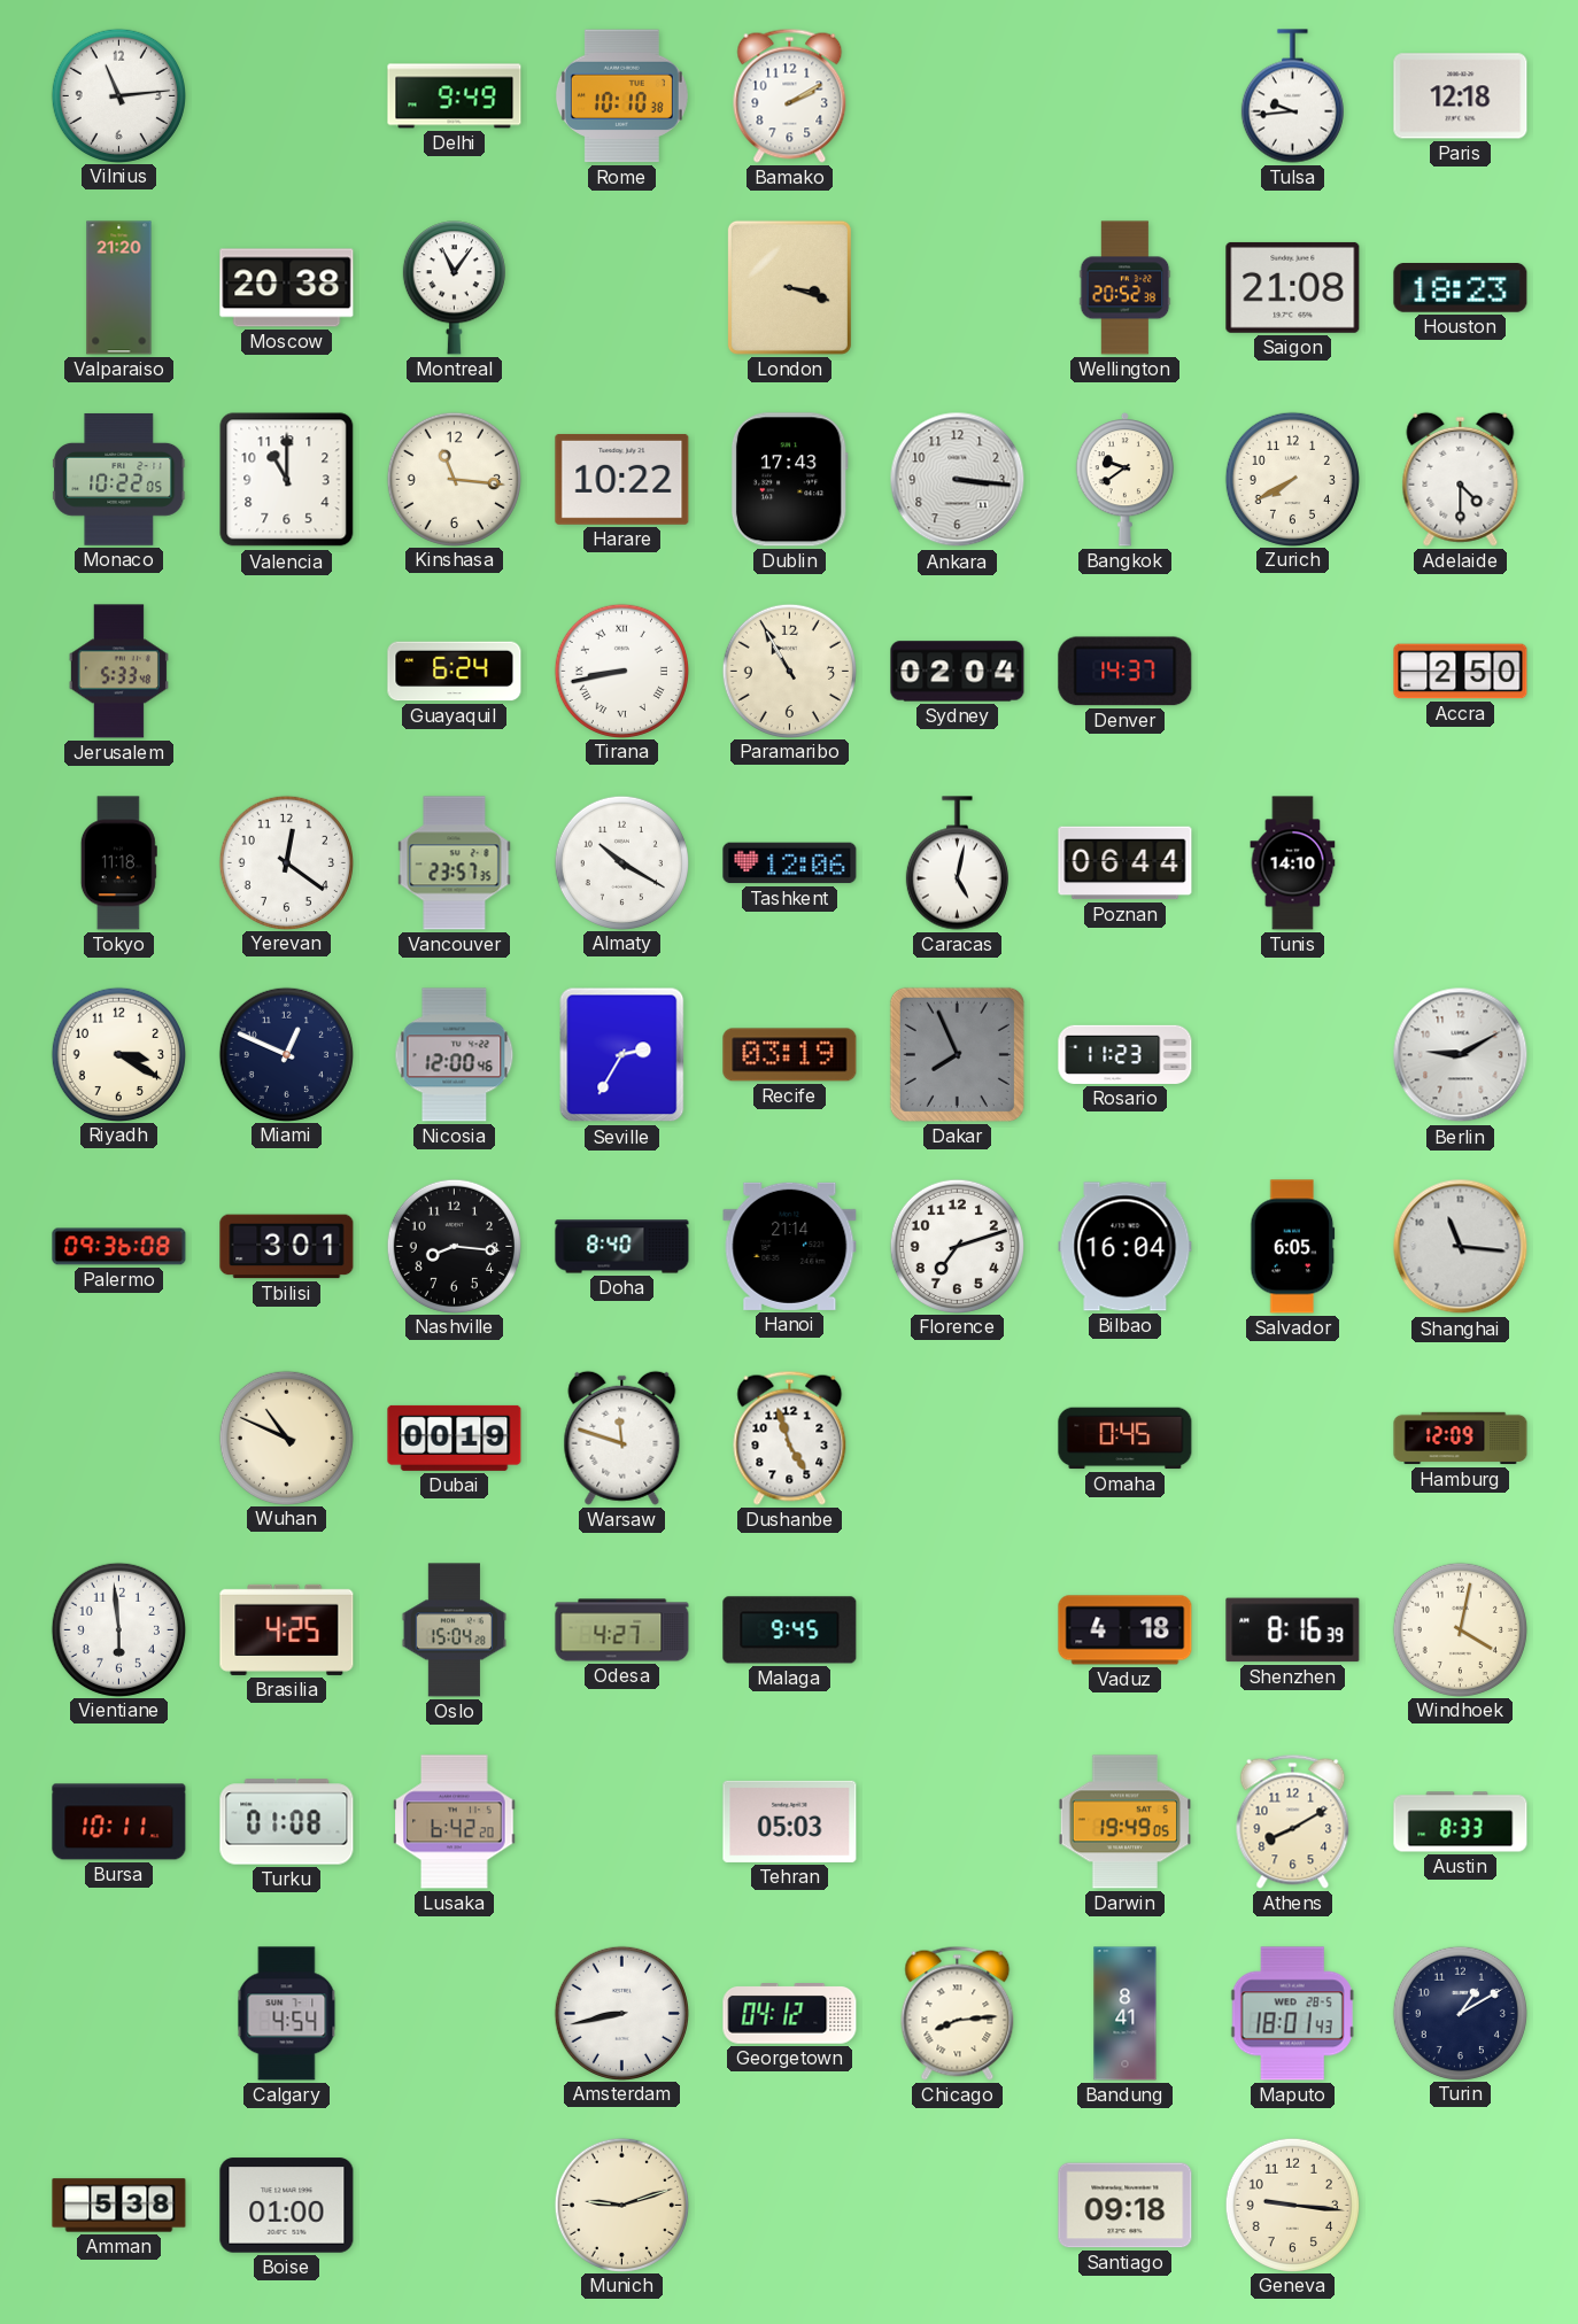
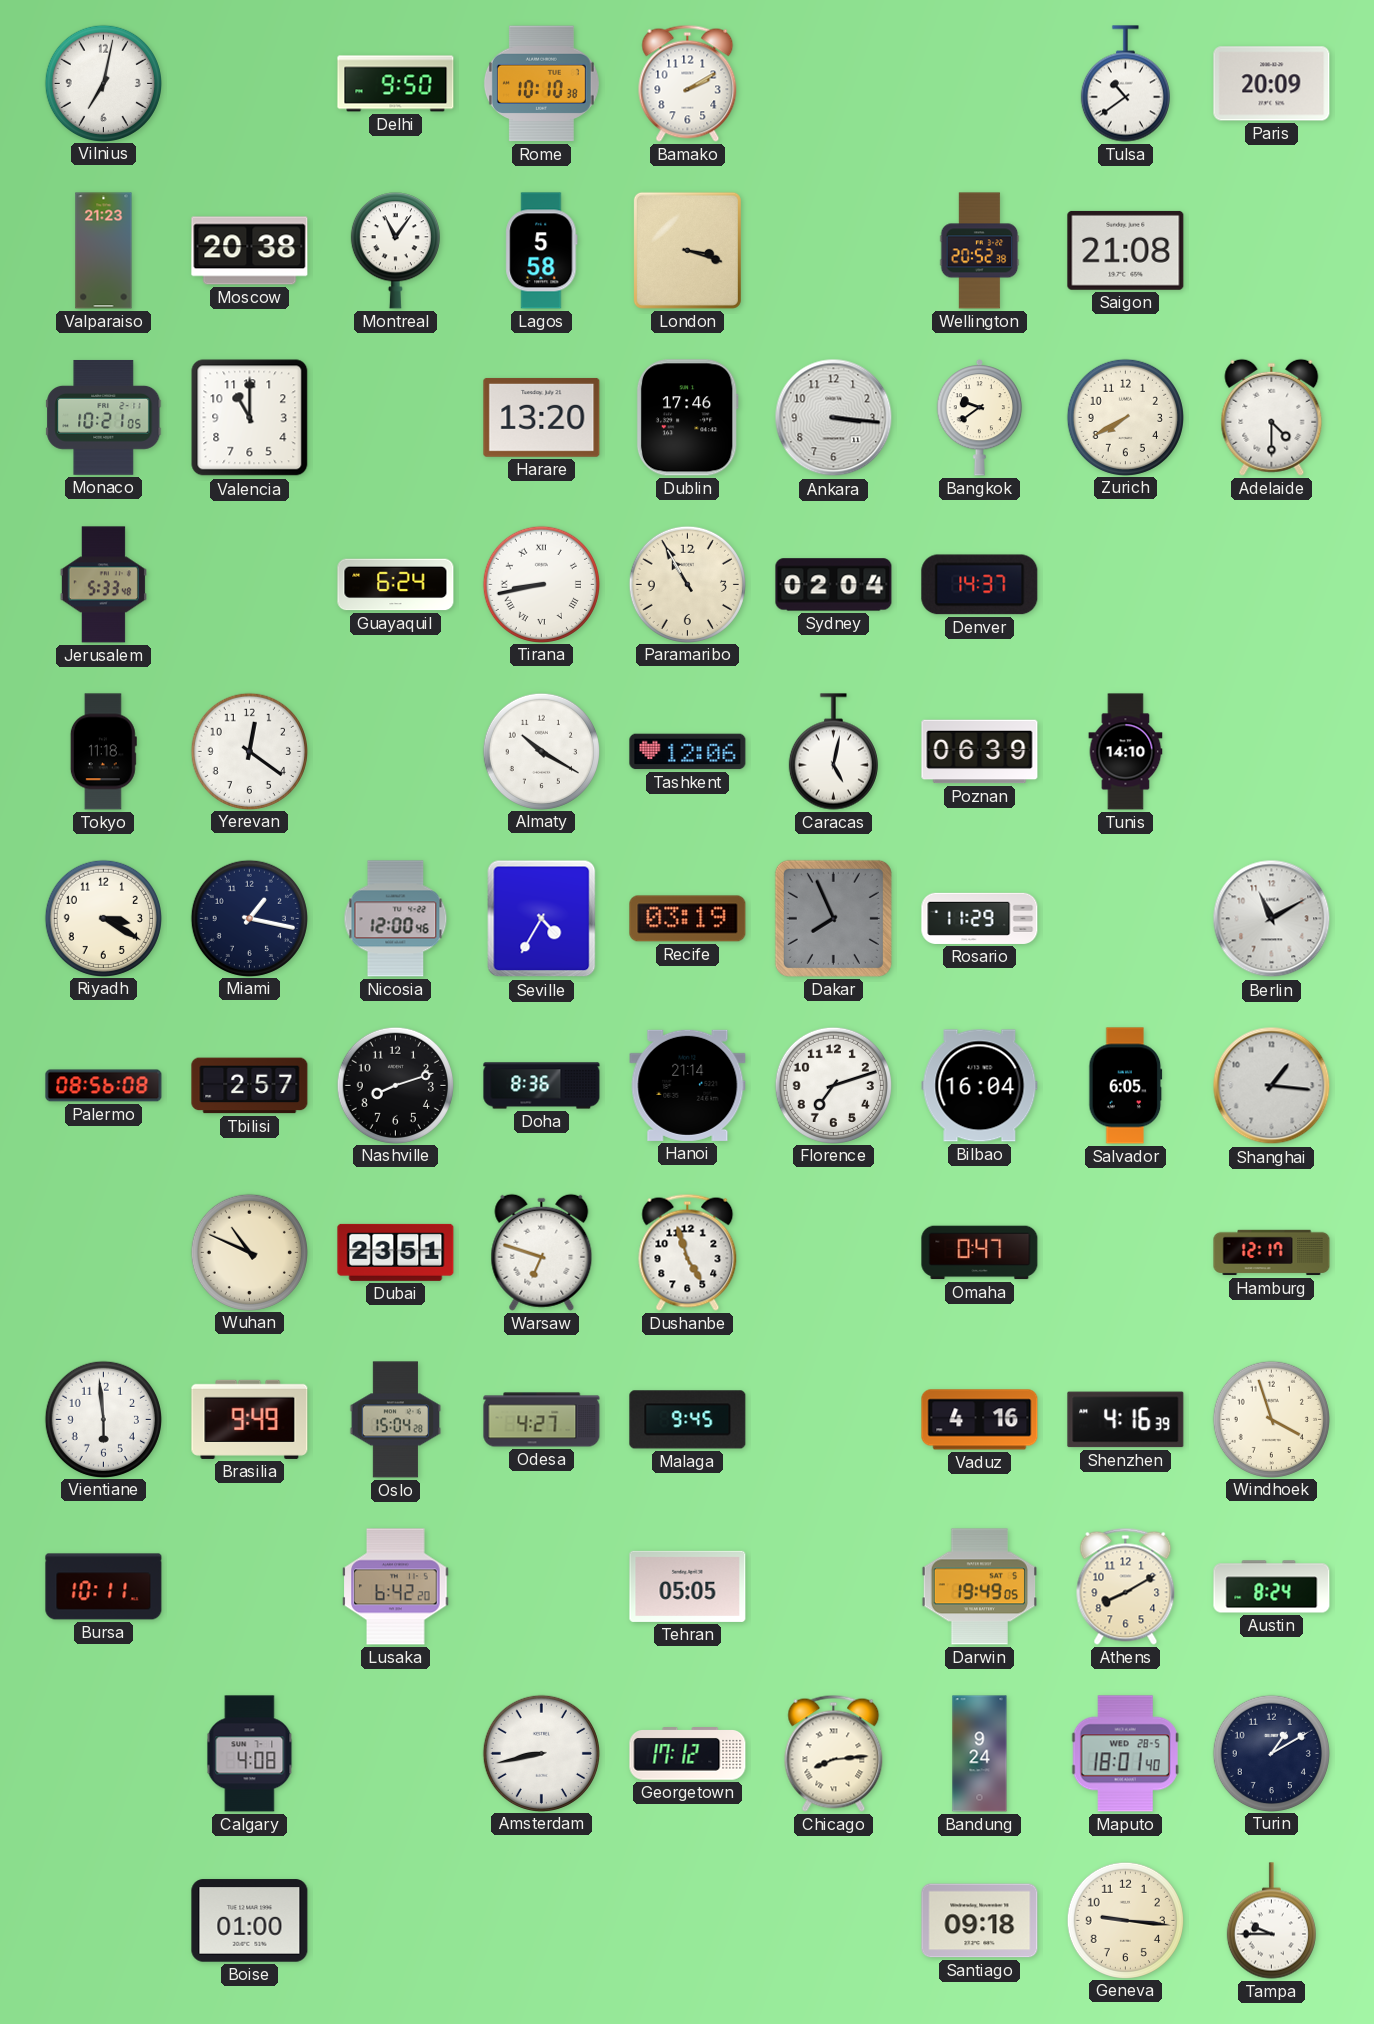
Vilnius: 11:14 -> 7:02
Delhi: 9:49 -> 9:50
Tulsa: 9:44 -> 10:39
Paris: 12:18 -> 20:09
Valparaiso: 21:20 -> 21:23
Lagos: none -> 5:58
Houston: 18:23 -> none
Monaco: 10:22 -> 10:21
Kinshasa: 11:16 -> none
Harare: 10:22 -> 13:20
Dublin: 17:43 -> 17:46
Accra: 2:50 -> none
Vancouver: 23:57 -> none
Poznan: 06:44 -> 06:39
Miami: 12:49 -> 1:17
Seville: 2:35 -> 4:35
Rosario: 11:23 -> 11:29
Berlin: 9:10 -> 11:10
Palermo: 09:36 -> 08:56
Tbilisi: 3:01 -> 2:57
Nashville: 8:16 -> 8:12
Doha: 8:40 -> 8:36
Shanghai: 11:16 -> 1:16
Dubai: 00:19 -> 23:51
Warsaw: 11:48 -> 6:48
Omaha: 0:45 -> 0:47
Hamburg: 12:09 -> 12:17
Brasilia: 4:25 -> 9:49
Vaduz: 4:18 -> 4:16
Shenzhen: 8:16 -> 4:16
Windhoek: 4:02 -> 3:57
Turku: 01:08 -> none
Tehran: 05:03 -> 05:05
Austin: 8:33 -> 8:24
Calgary: 4:54 -> 4:08
Georgetown: 04:12 -> 17:12
Bandung: 8:41 -> 9:24
Maputo: 18:01:43 -> 18:01:40
Amman: 5:38 -> none
Munich: 9:12 -> none
Tampa: none -> 9:45
